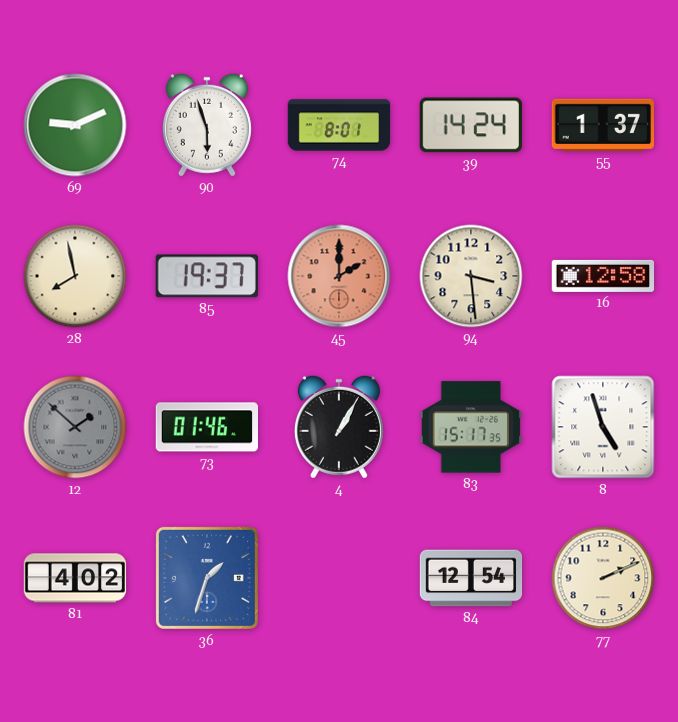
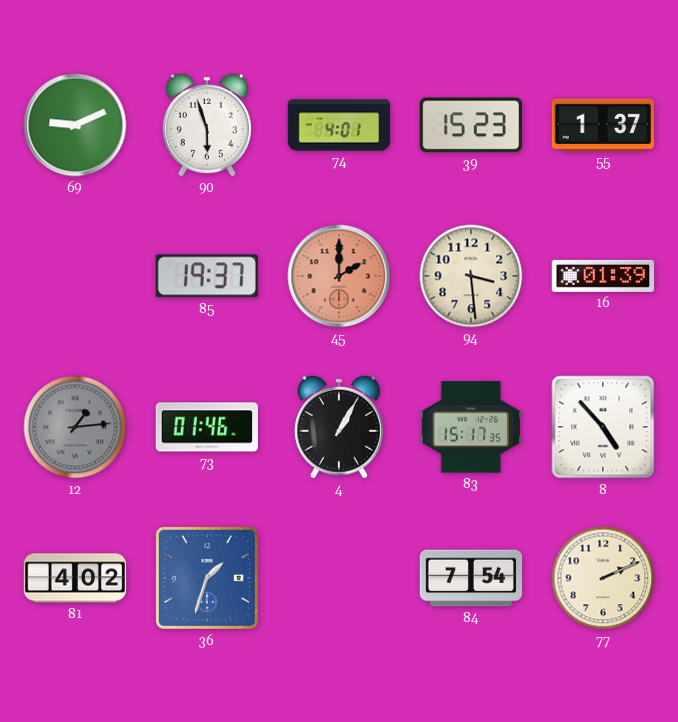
74: 8:01 -> 4:01
39: 14:24 -> 15:23
28: 7:58 -> none
16: 12:58 -> 01:39
12: 1:52 -> 1:14
8: 4:57 -> 4:53
84: 12:54 -> 7:54
